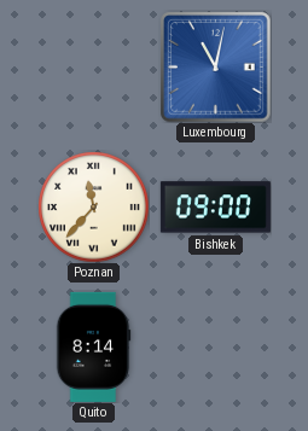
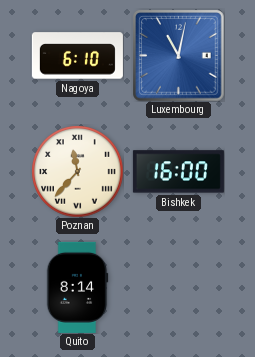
Nagoya: none -> 6:10
Bishkek: 09:00 -> 16:00
